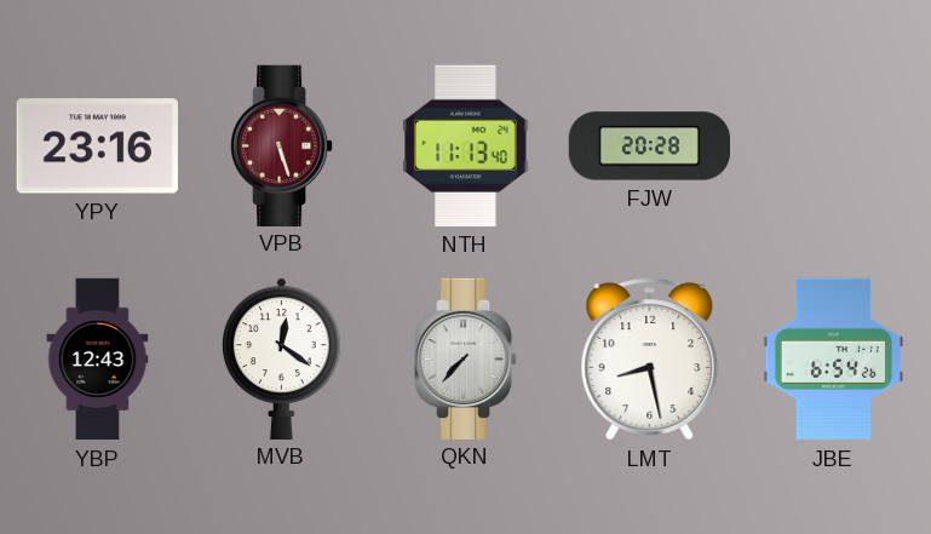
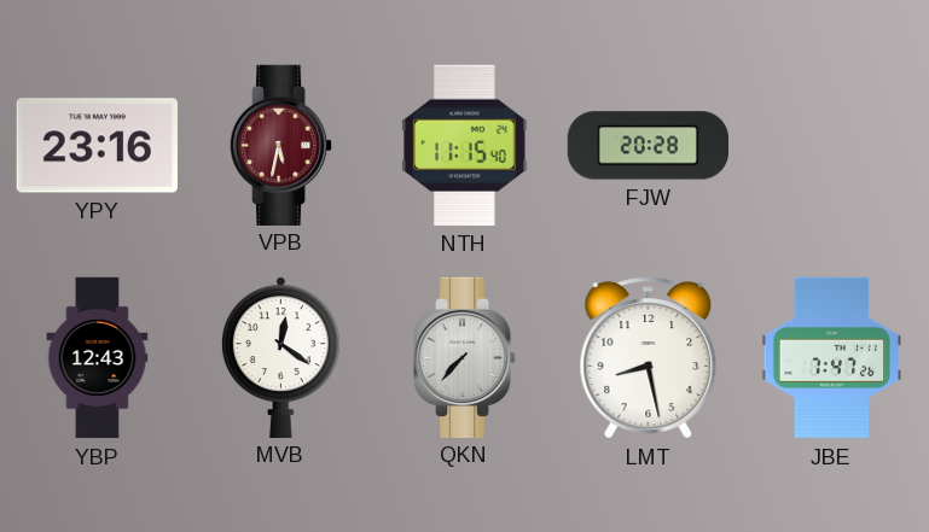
VPB: 5:27 -> 5:32
NTH: 11:13 -> 11:15
JBE: 6:54 -> 7:47
